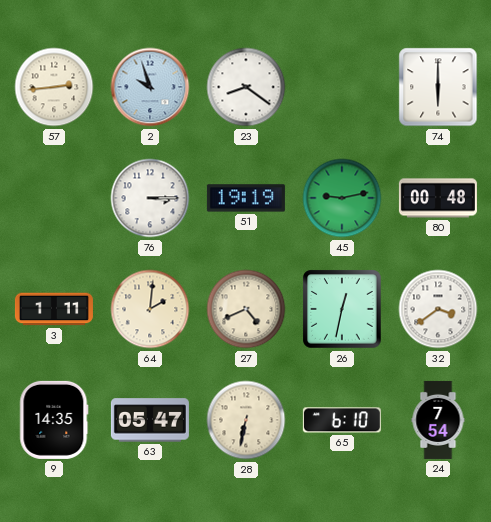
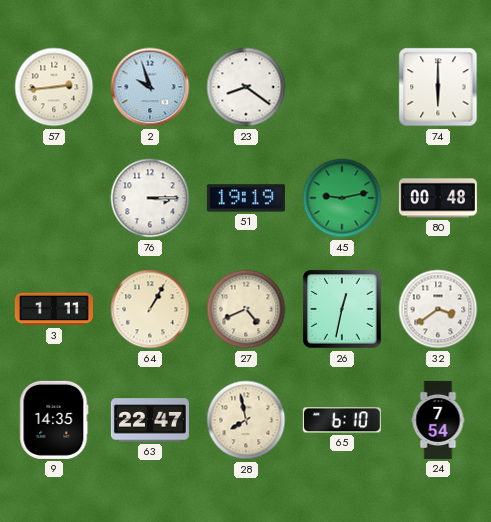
64: 2:01 -> 1:05
63: 05:47 -> 22:47
28: 6:32 -> 7:58
